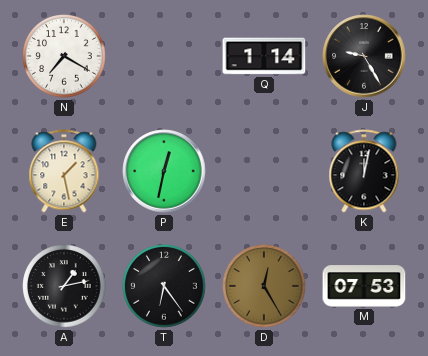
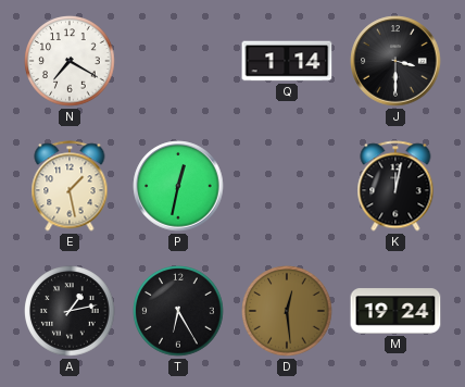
J: 9:25 -> 3:30
T: 6:24 -> 6:25
D: 12:25 -> 12:29
M: 07:53 -> 19:24
